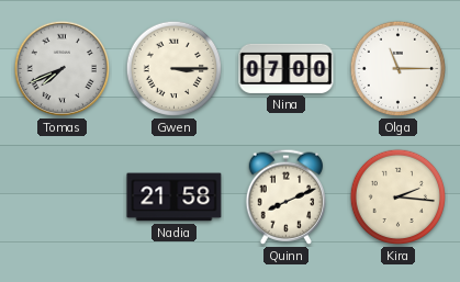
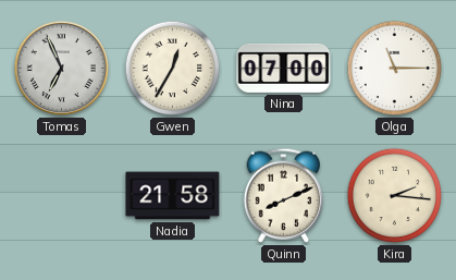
Tomas: 7:41 -> 6:56
Gwen: 3:15 -> 12:35
